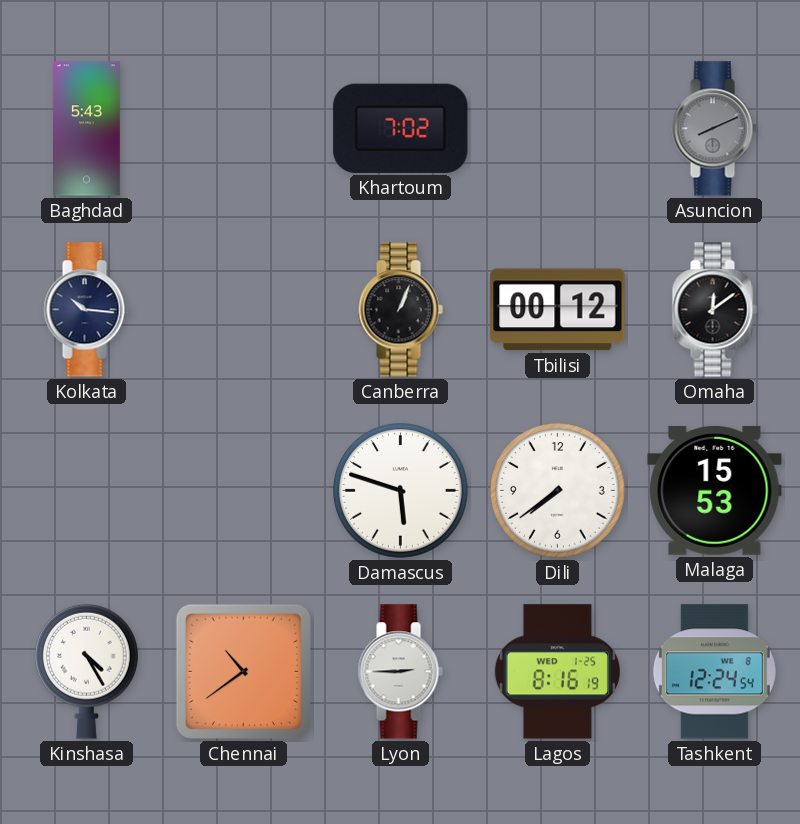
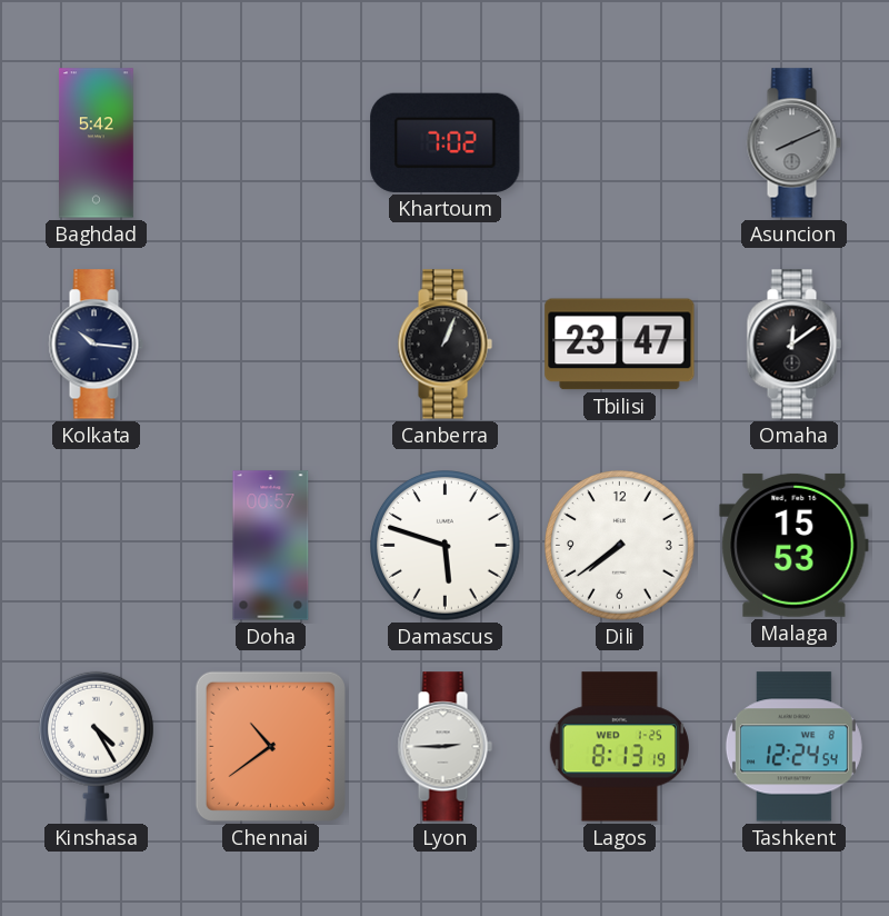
Baghdad: 5:43 -> 5:42
Tbilisi: 00:12 -> 23:47
Doha: none -> 00:57
Lagos: 8:16 -> 8:13
